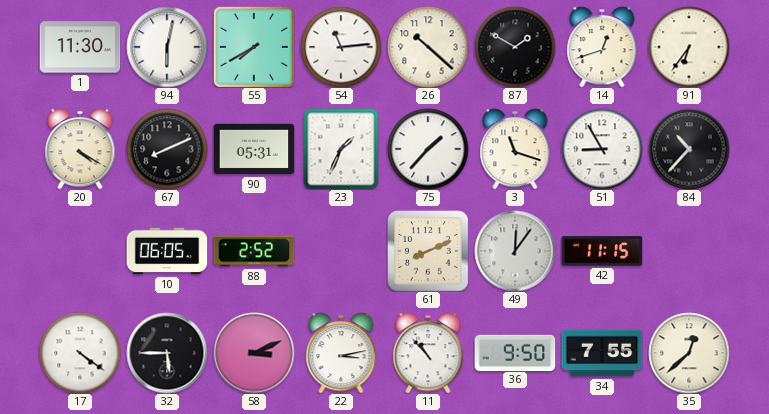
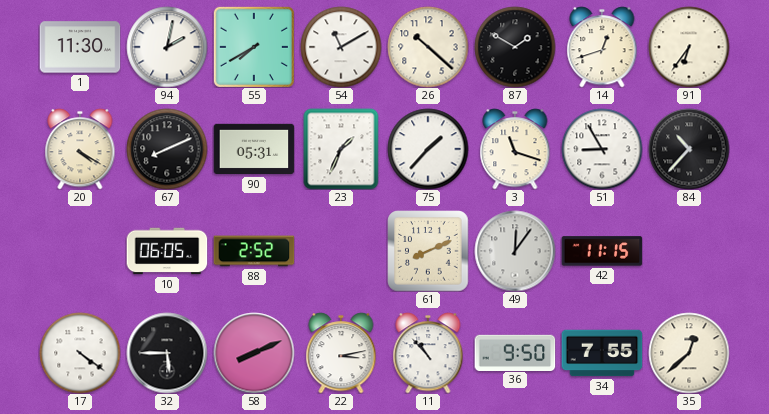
94: 6:02 -> 2:02
54: 11:14 -> 11:10
58: 3:11 -> 8:11
